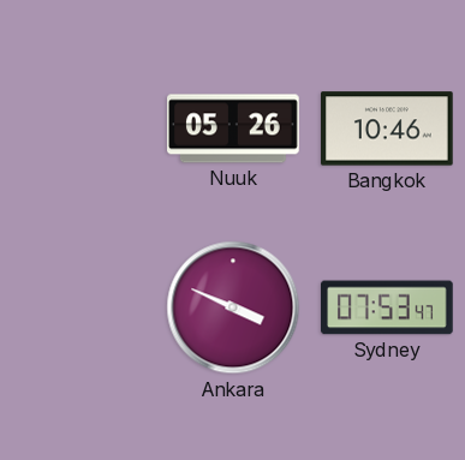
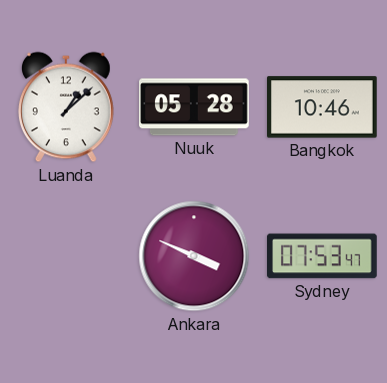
Luanda: none -> 1:08
Nuuk: 05:26 -> 05:28
